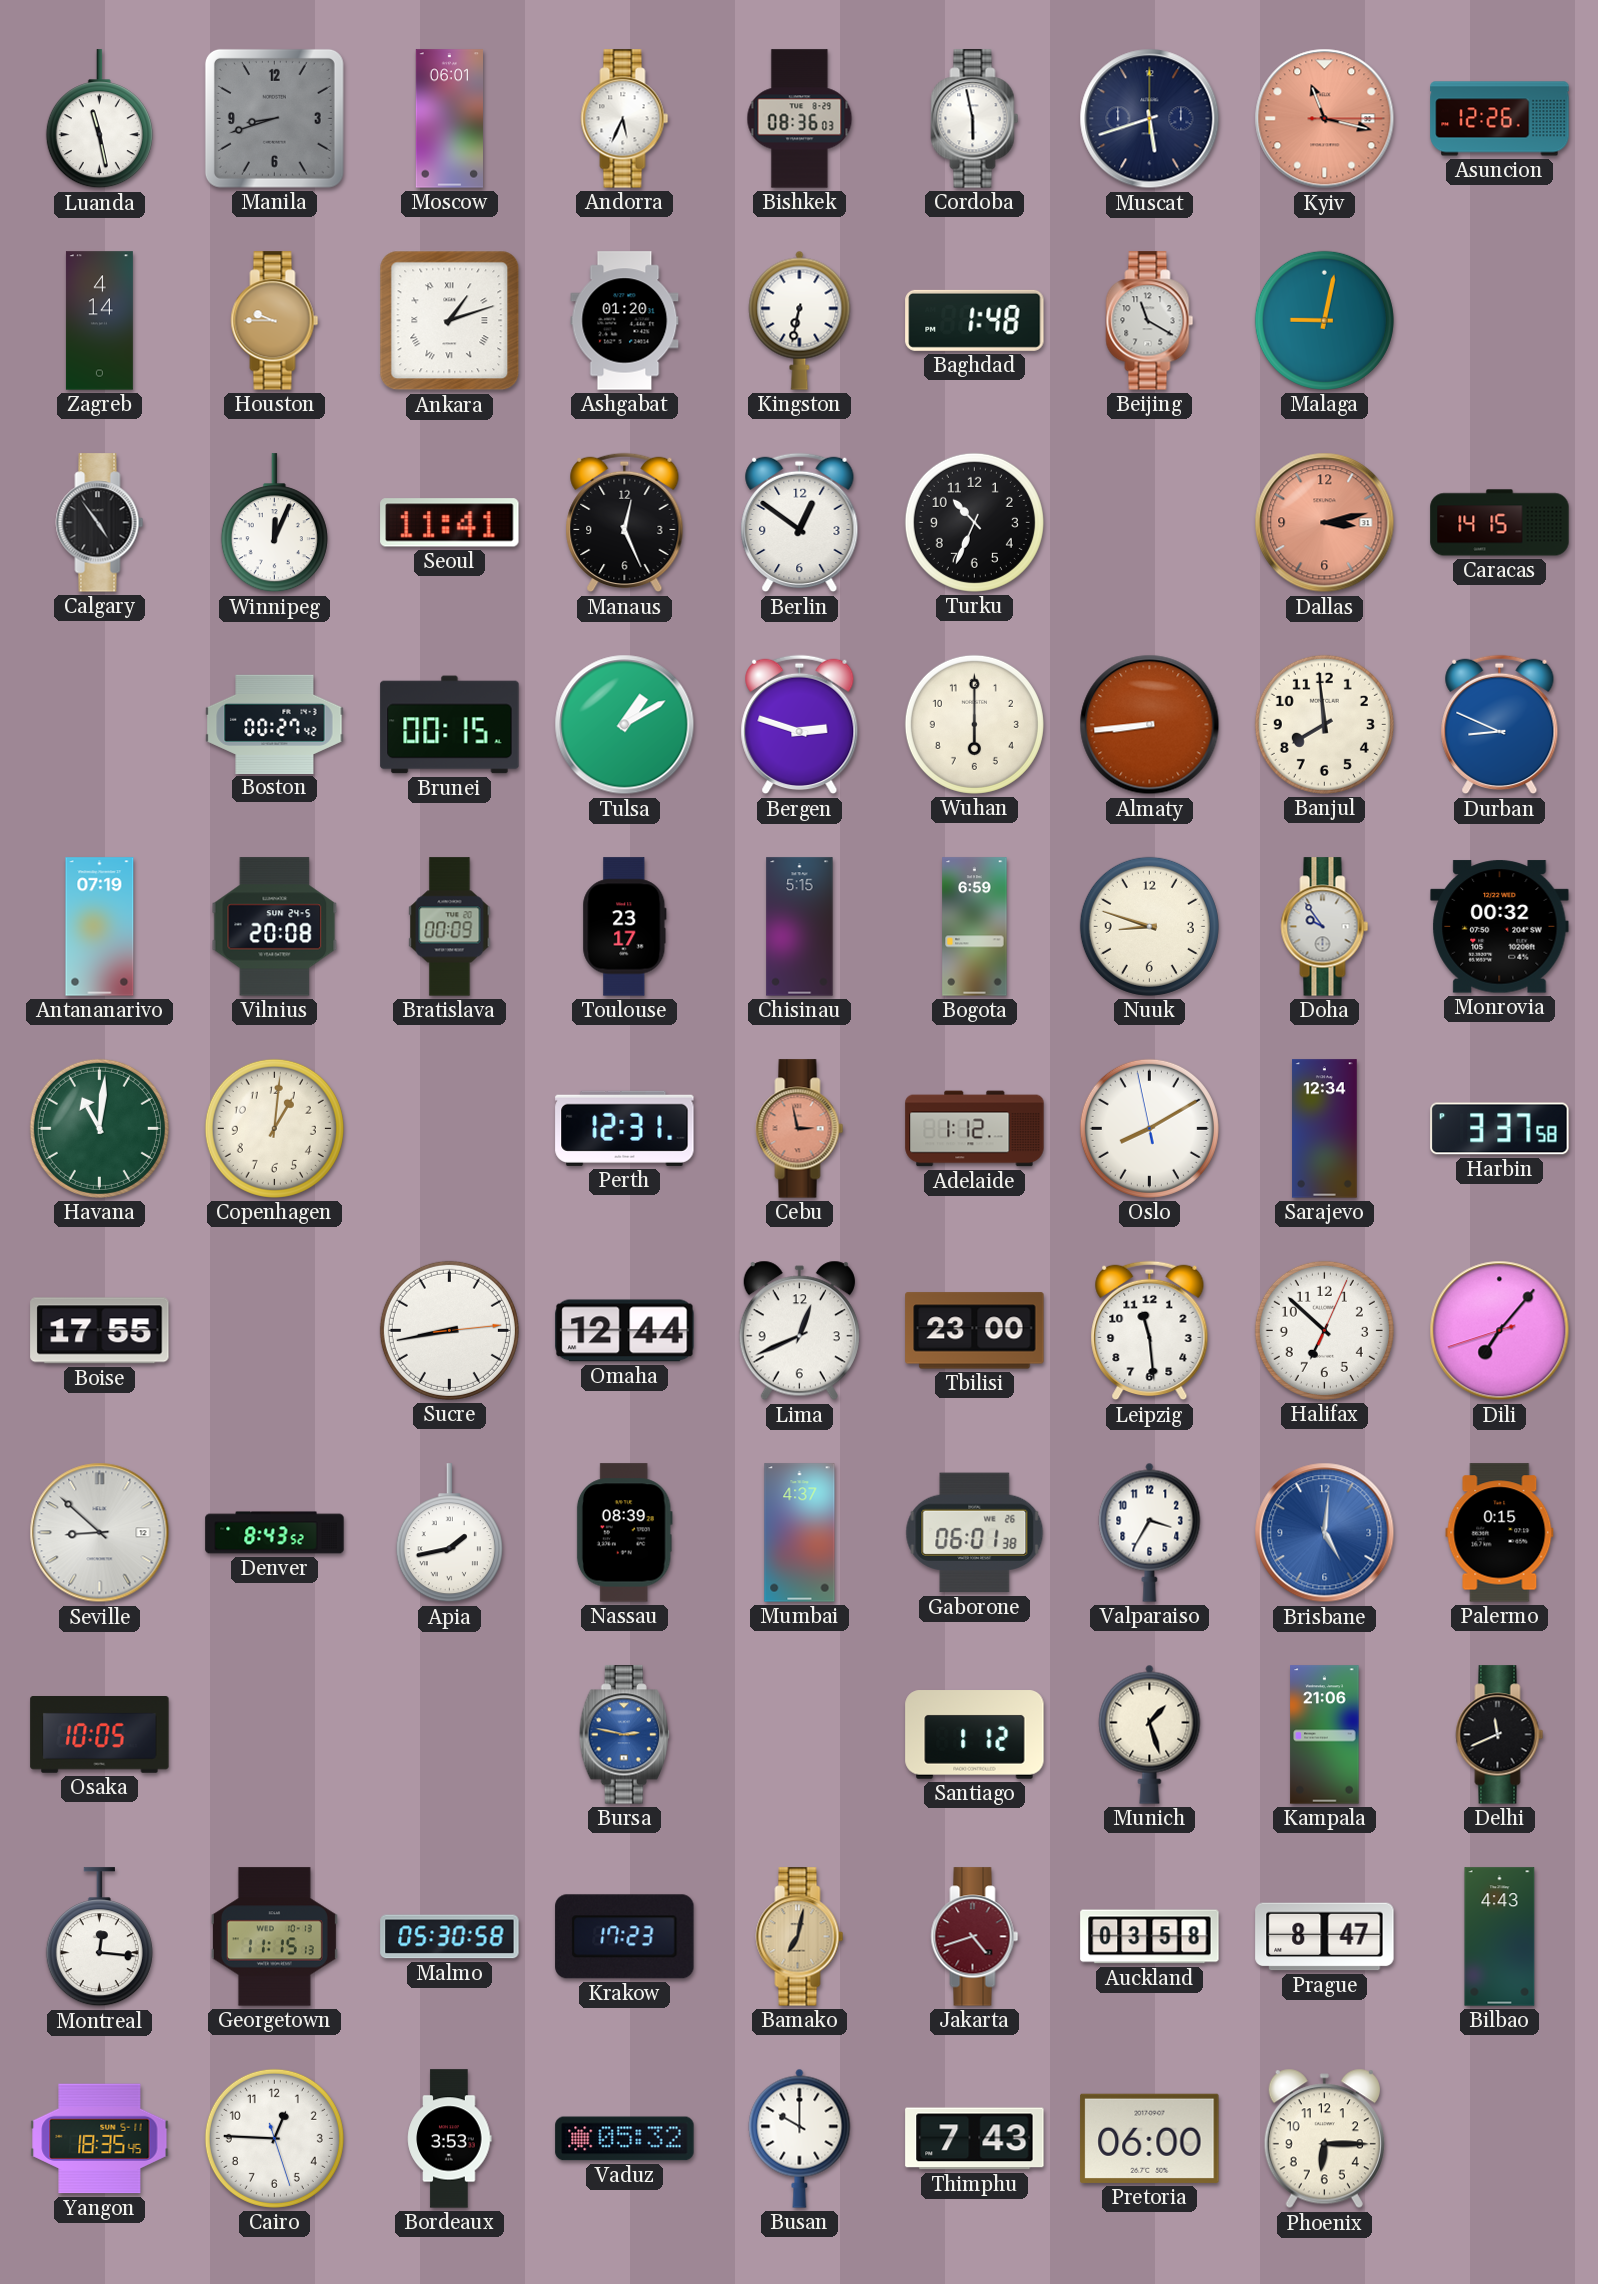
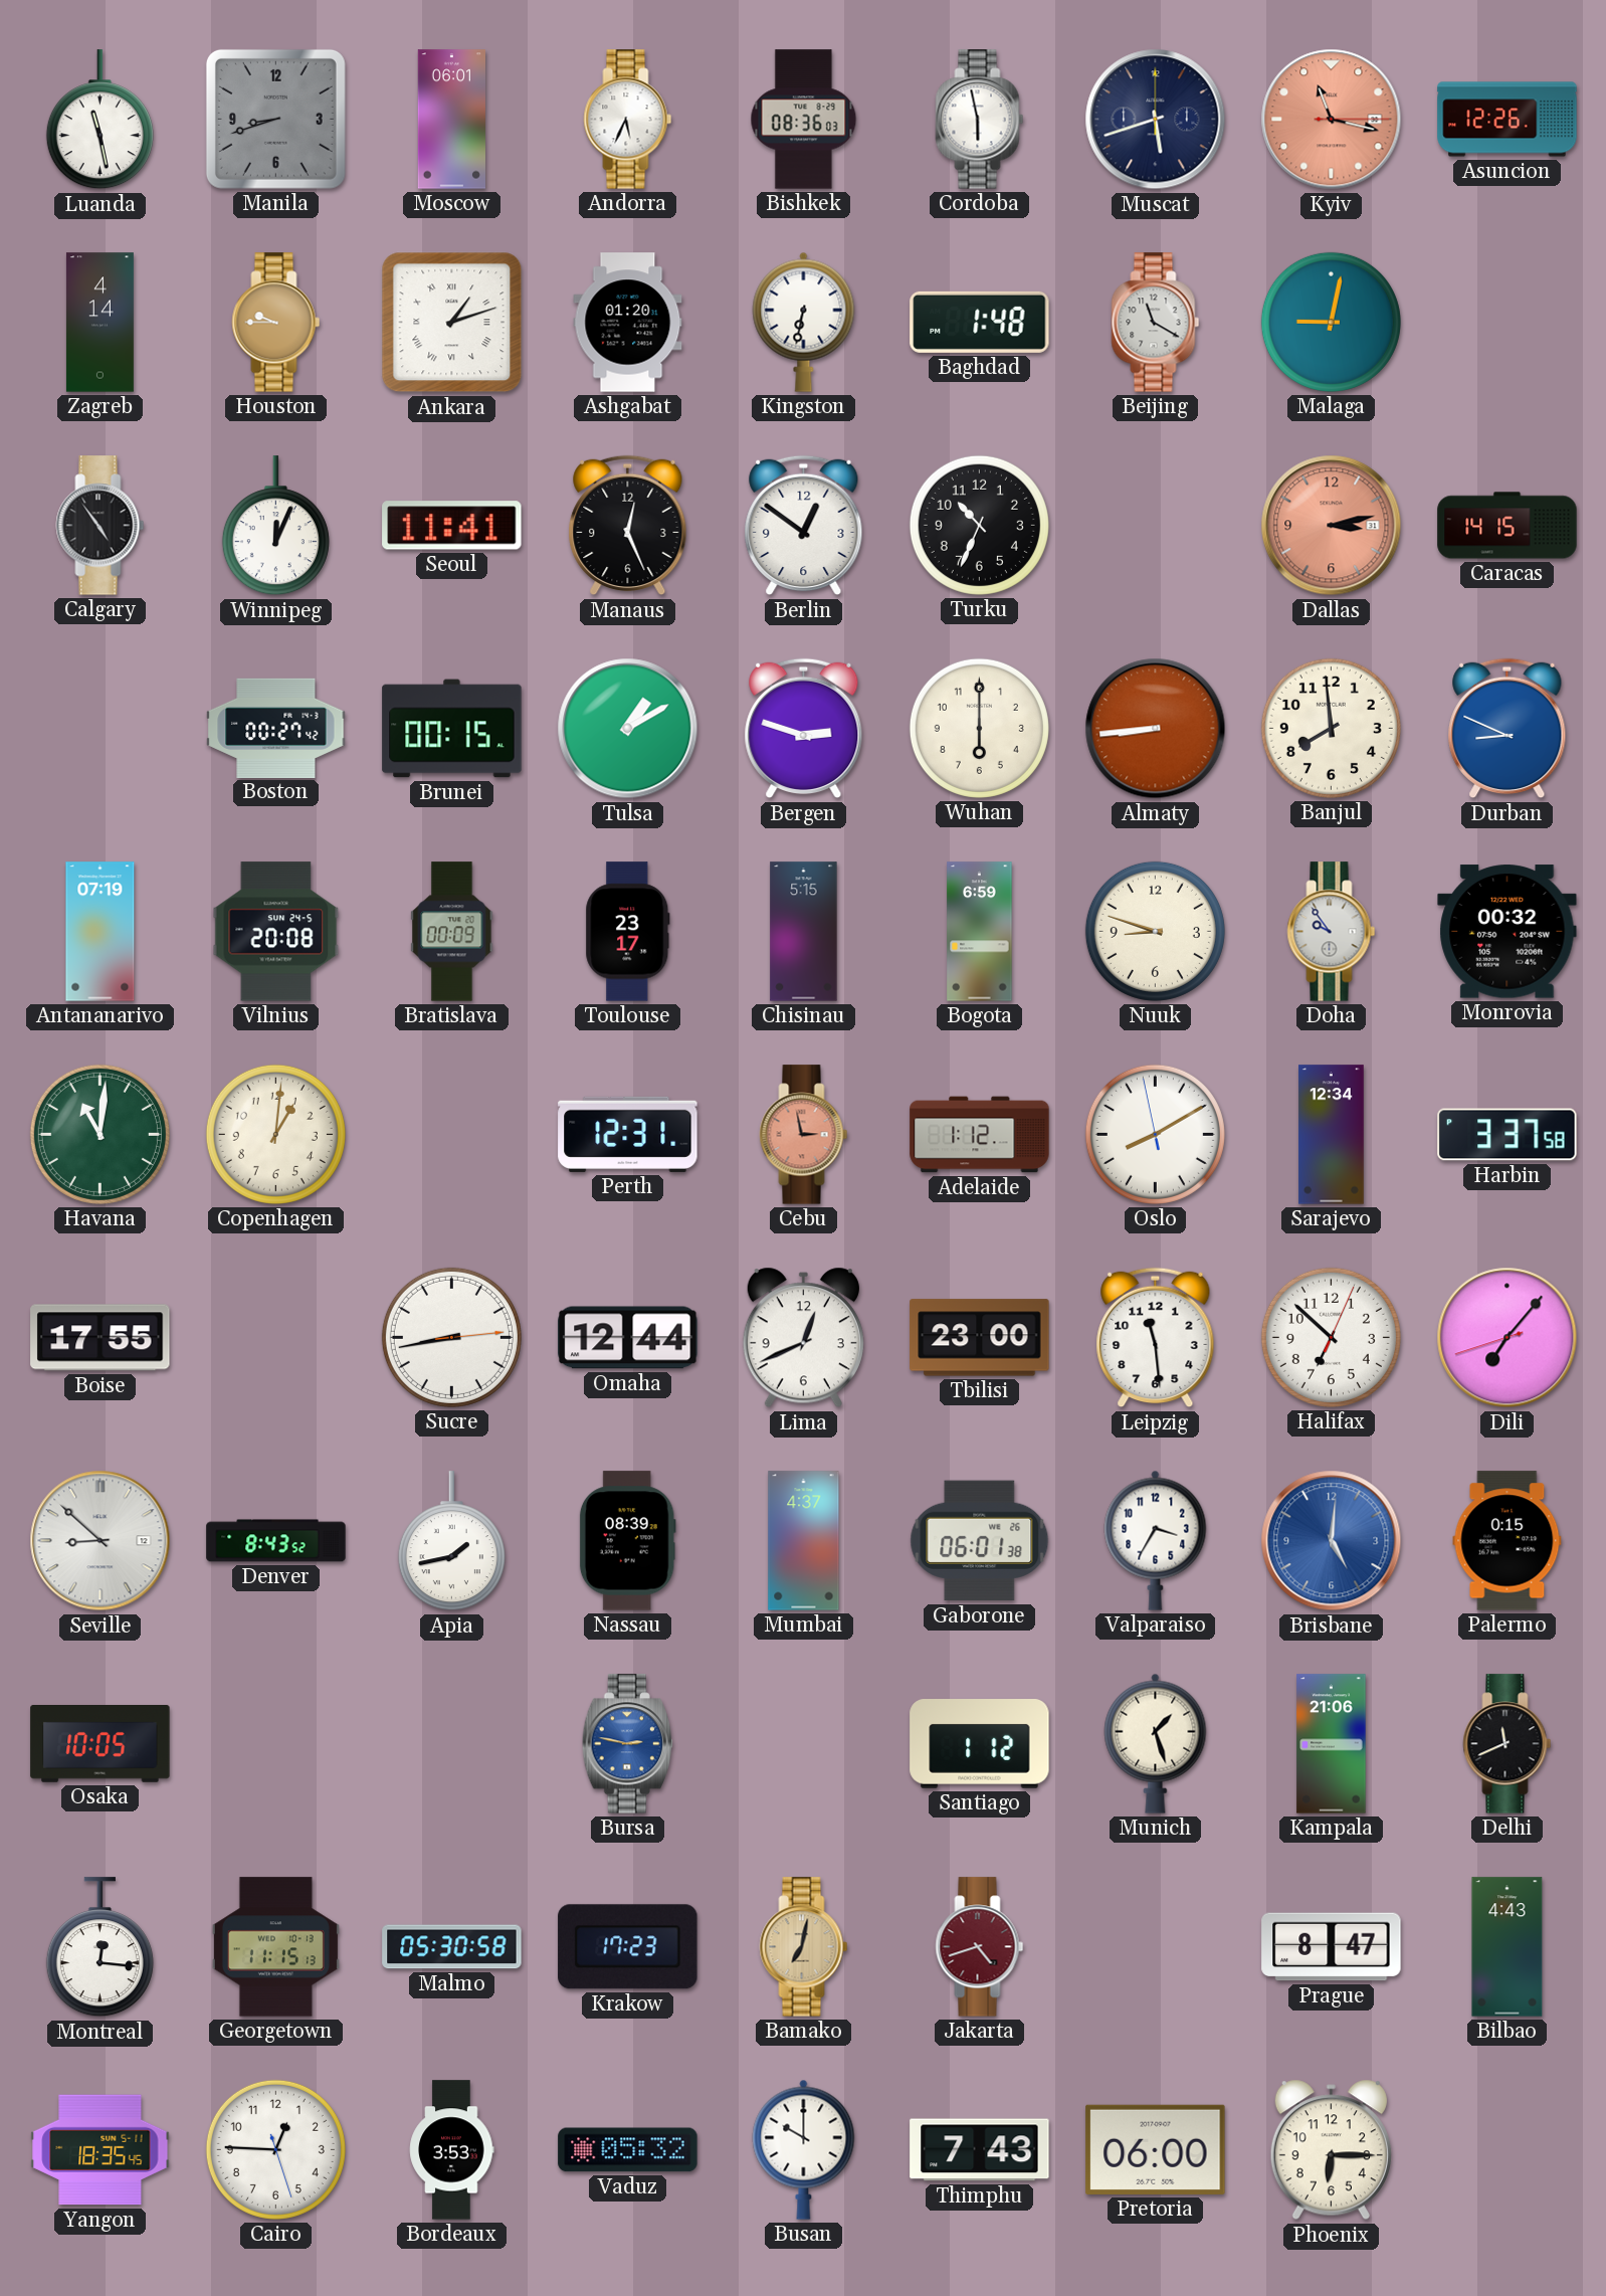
Auckland: 03:58 -> none
